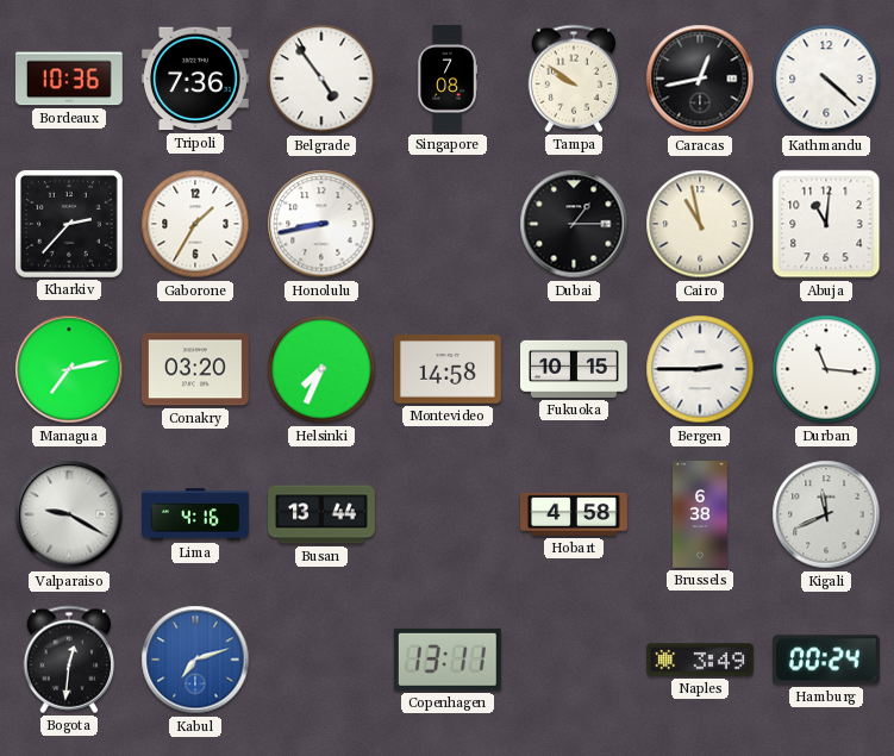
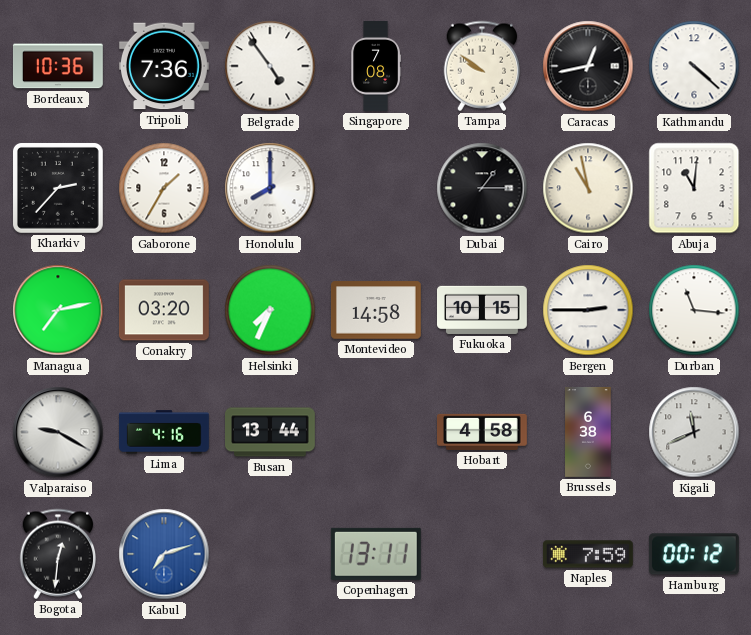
Honolulu: 8:43 -> 8:00
Naples: 3:49 -> 7:59
Hamburg: 00:24 -> 00:12
